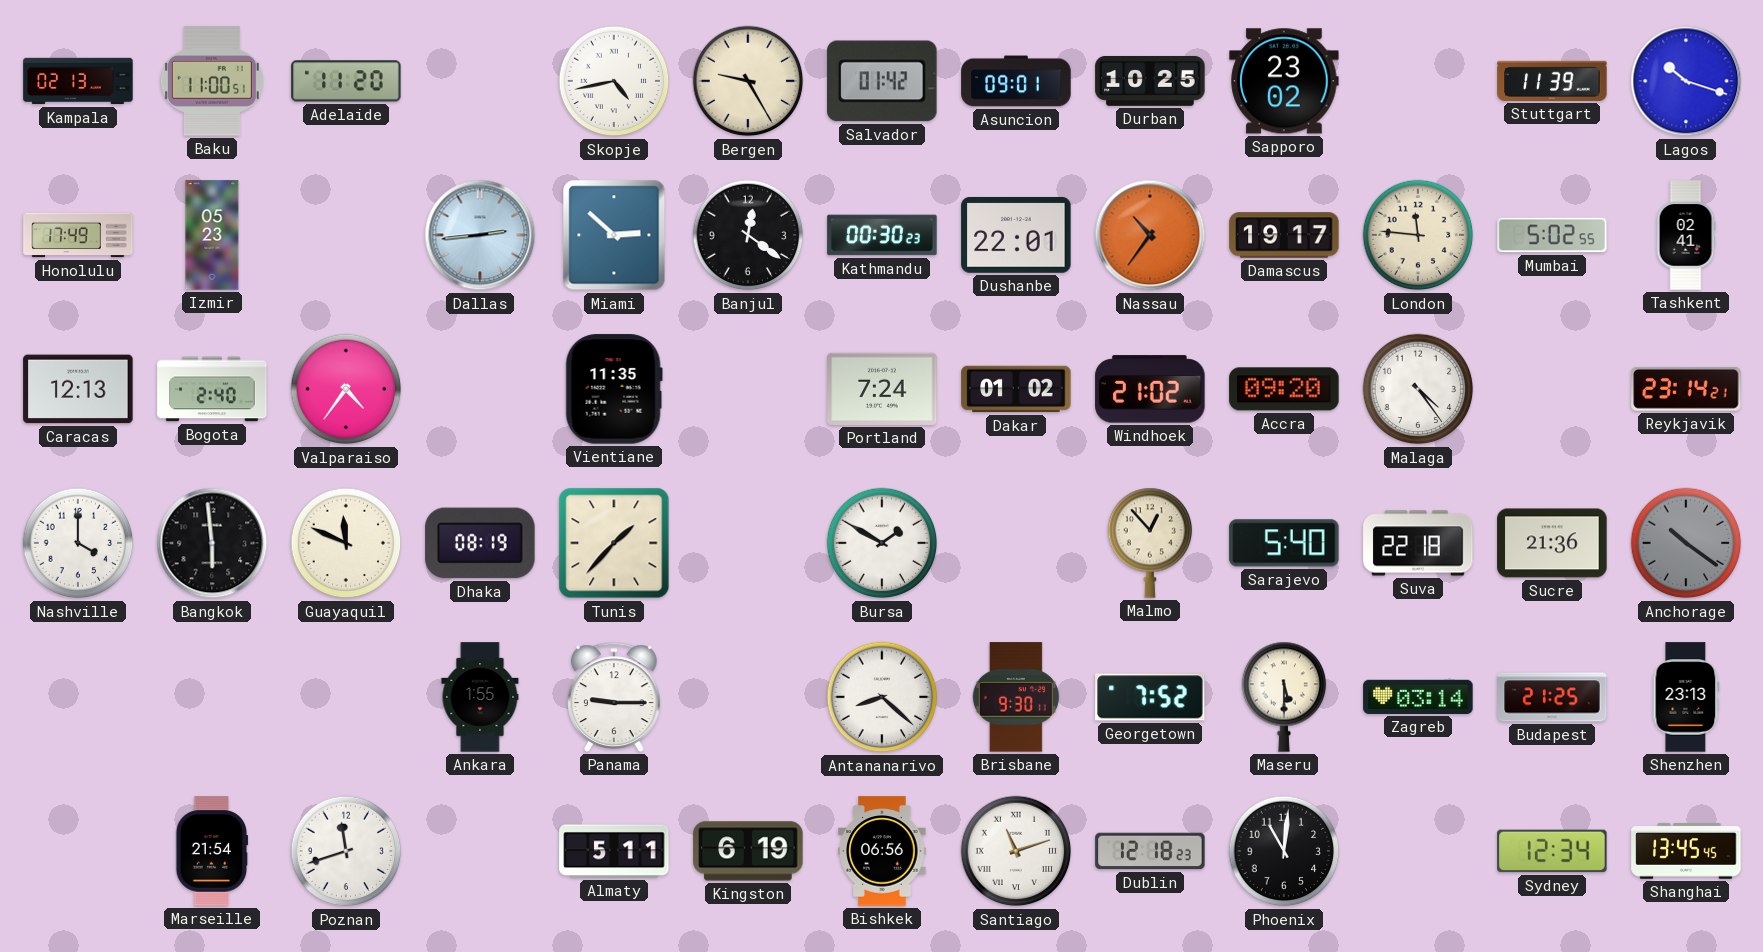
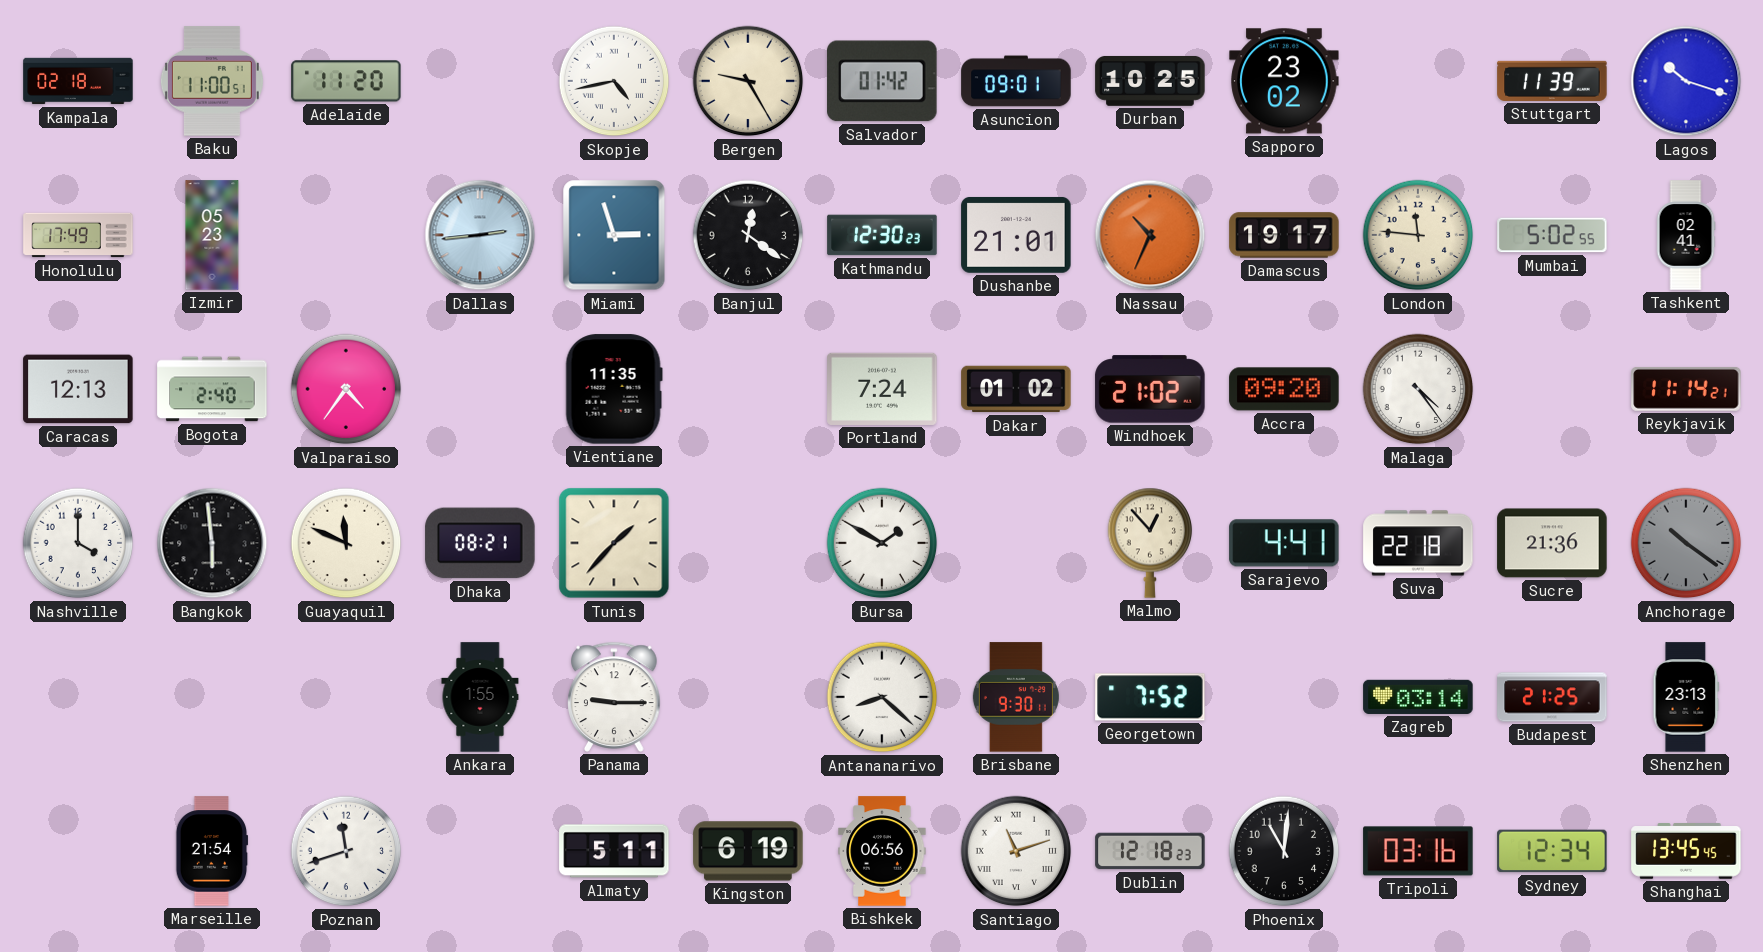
Kampala: 02:13 -> 02:18
Miami: 2:52 -> 2:57
Kathmandu: 00:30 -> 12:30
Dushanbe: 22:01 -> 21:01
Nassau: 10:36 -> 10:34
Reykjavik: 23:14 -> 11:14
Dhaka: 08:19 -> 08:21
Sarajevo: 5:40 -> 4:41
Maseru: 5:30 -> none
Tripoli: none -> 03:16
